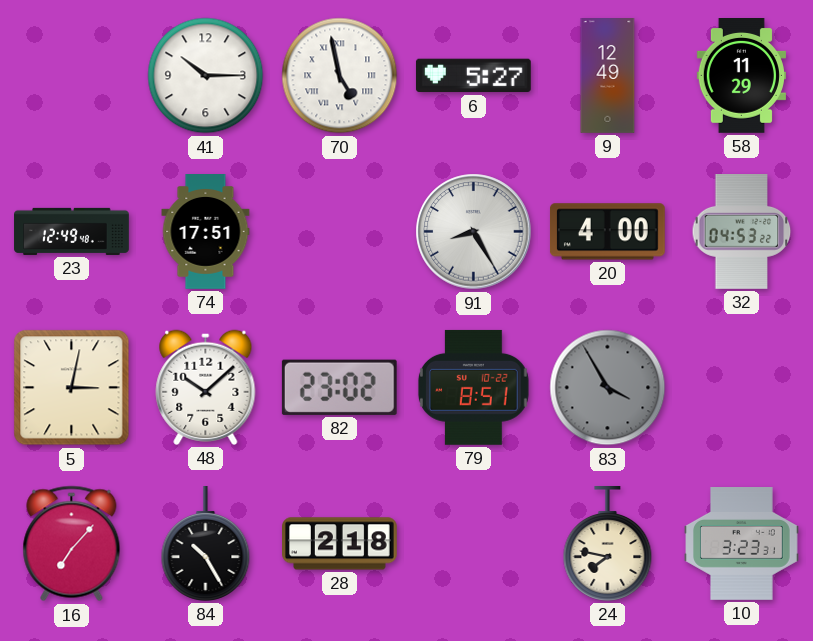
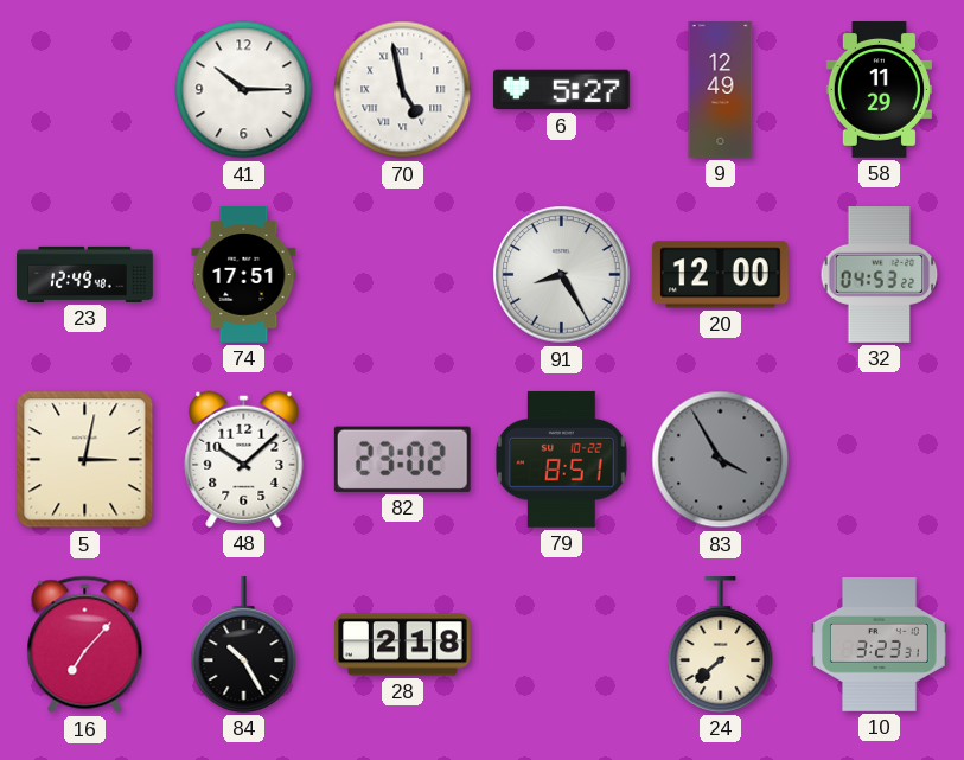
20: 4:00 -> 12:00
24: 7:47 -> 7:38
